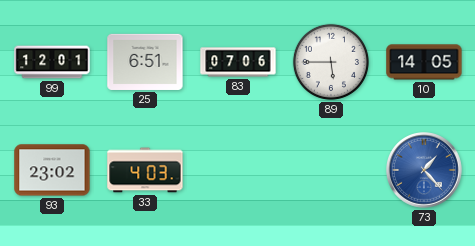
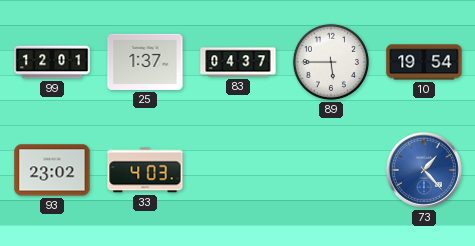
25: 6:51 -> 1:37
83: 07:06 -> 04:37
10: 14:05 -> 19:54
